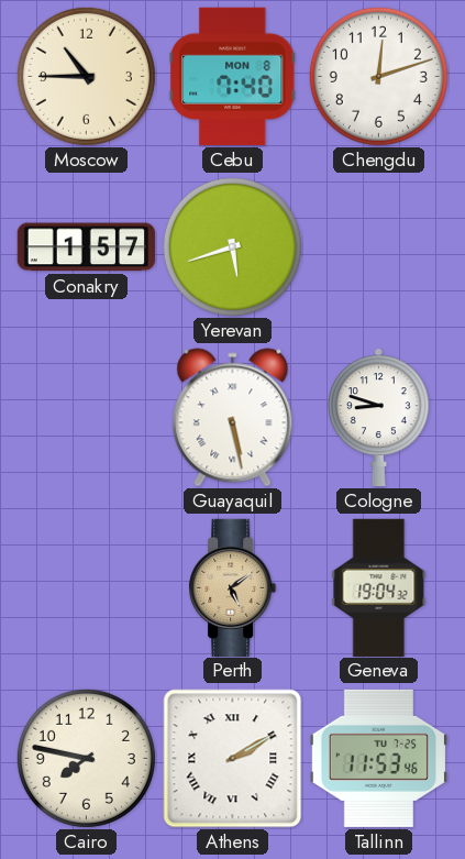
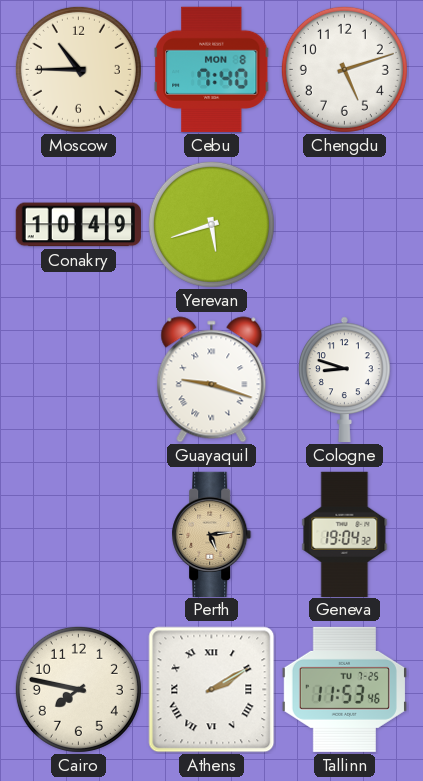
Chengdu: 12:12 -> 5:12
Conakry: 1:57 -> 10:49
Guayaquil: 5:28 -> 9:18
Perth: 5:09 -> 5:14
